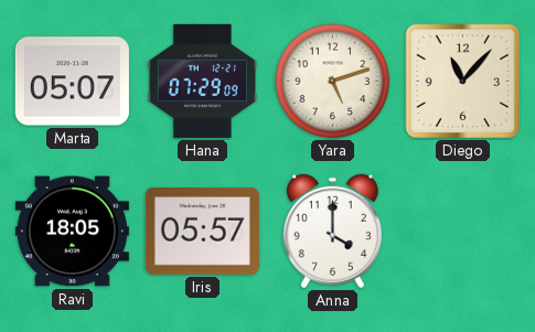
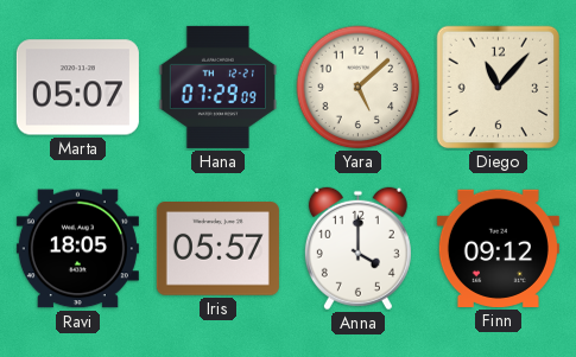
Yara: 5:12 -> 5:08
Finn: none -> 09:12
